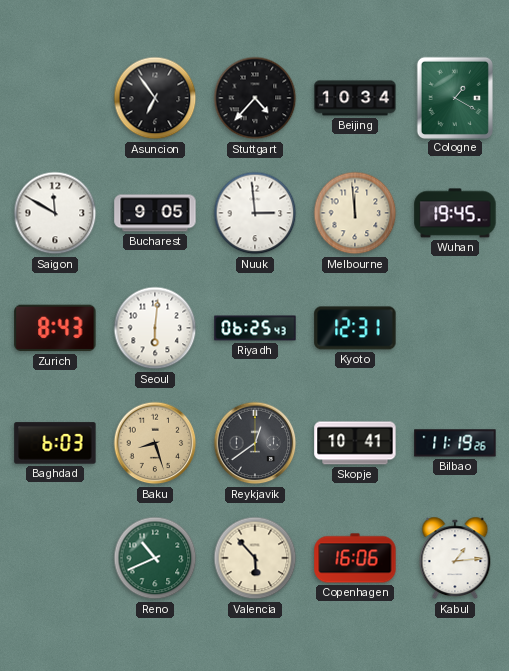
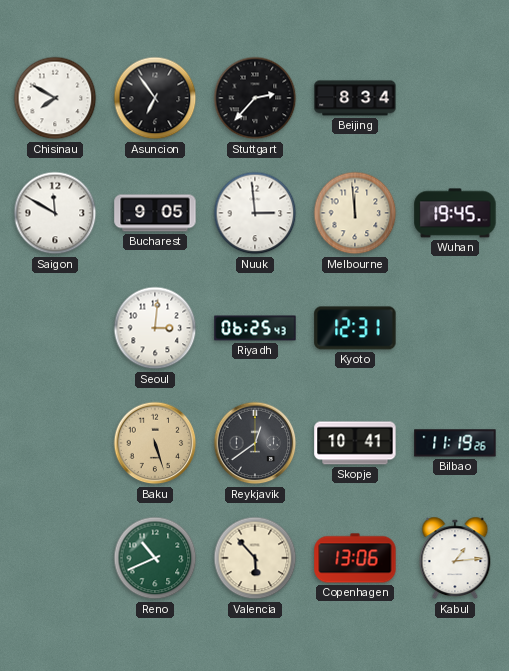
Chisinau: none -> 7:50
Stuttgart: 4:37 -> 2:37
Beijing: 10:34 -> 8:34
Cologne: 1:20 -> none
Zurich: 8:43 -> none
Seoul: 6:01 -> 3:01
Baghdad: 6:03 -> none
Baku: 8:27 -> 5:27
Copenhagen: 16:06 -> 13:06
